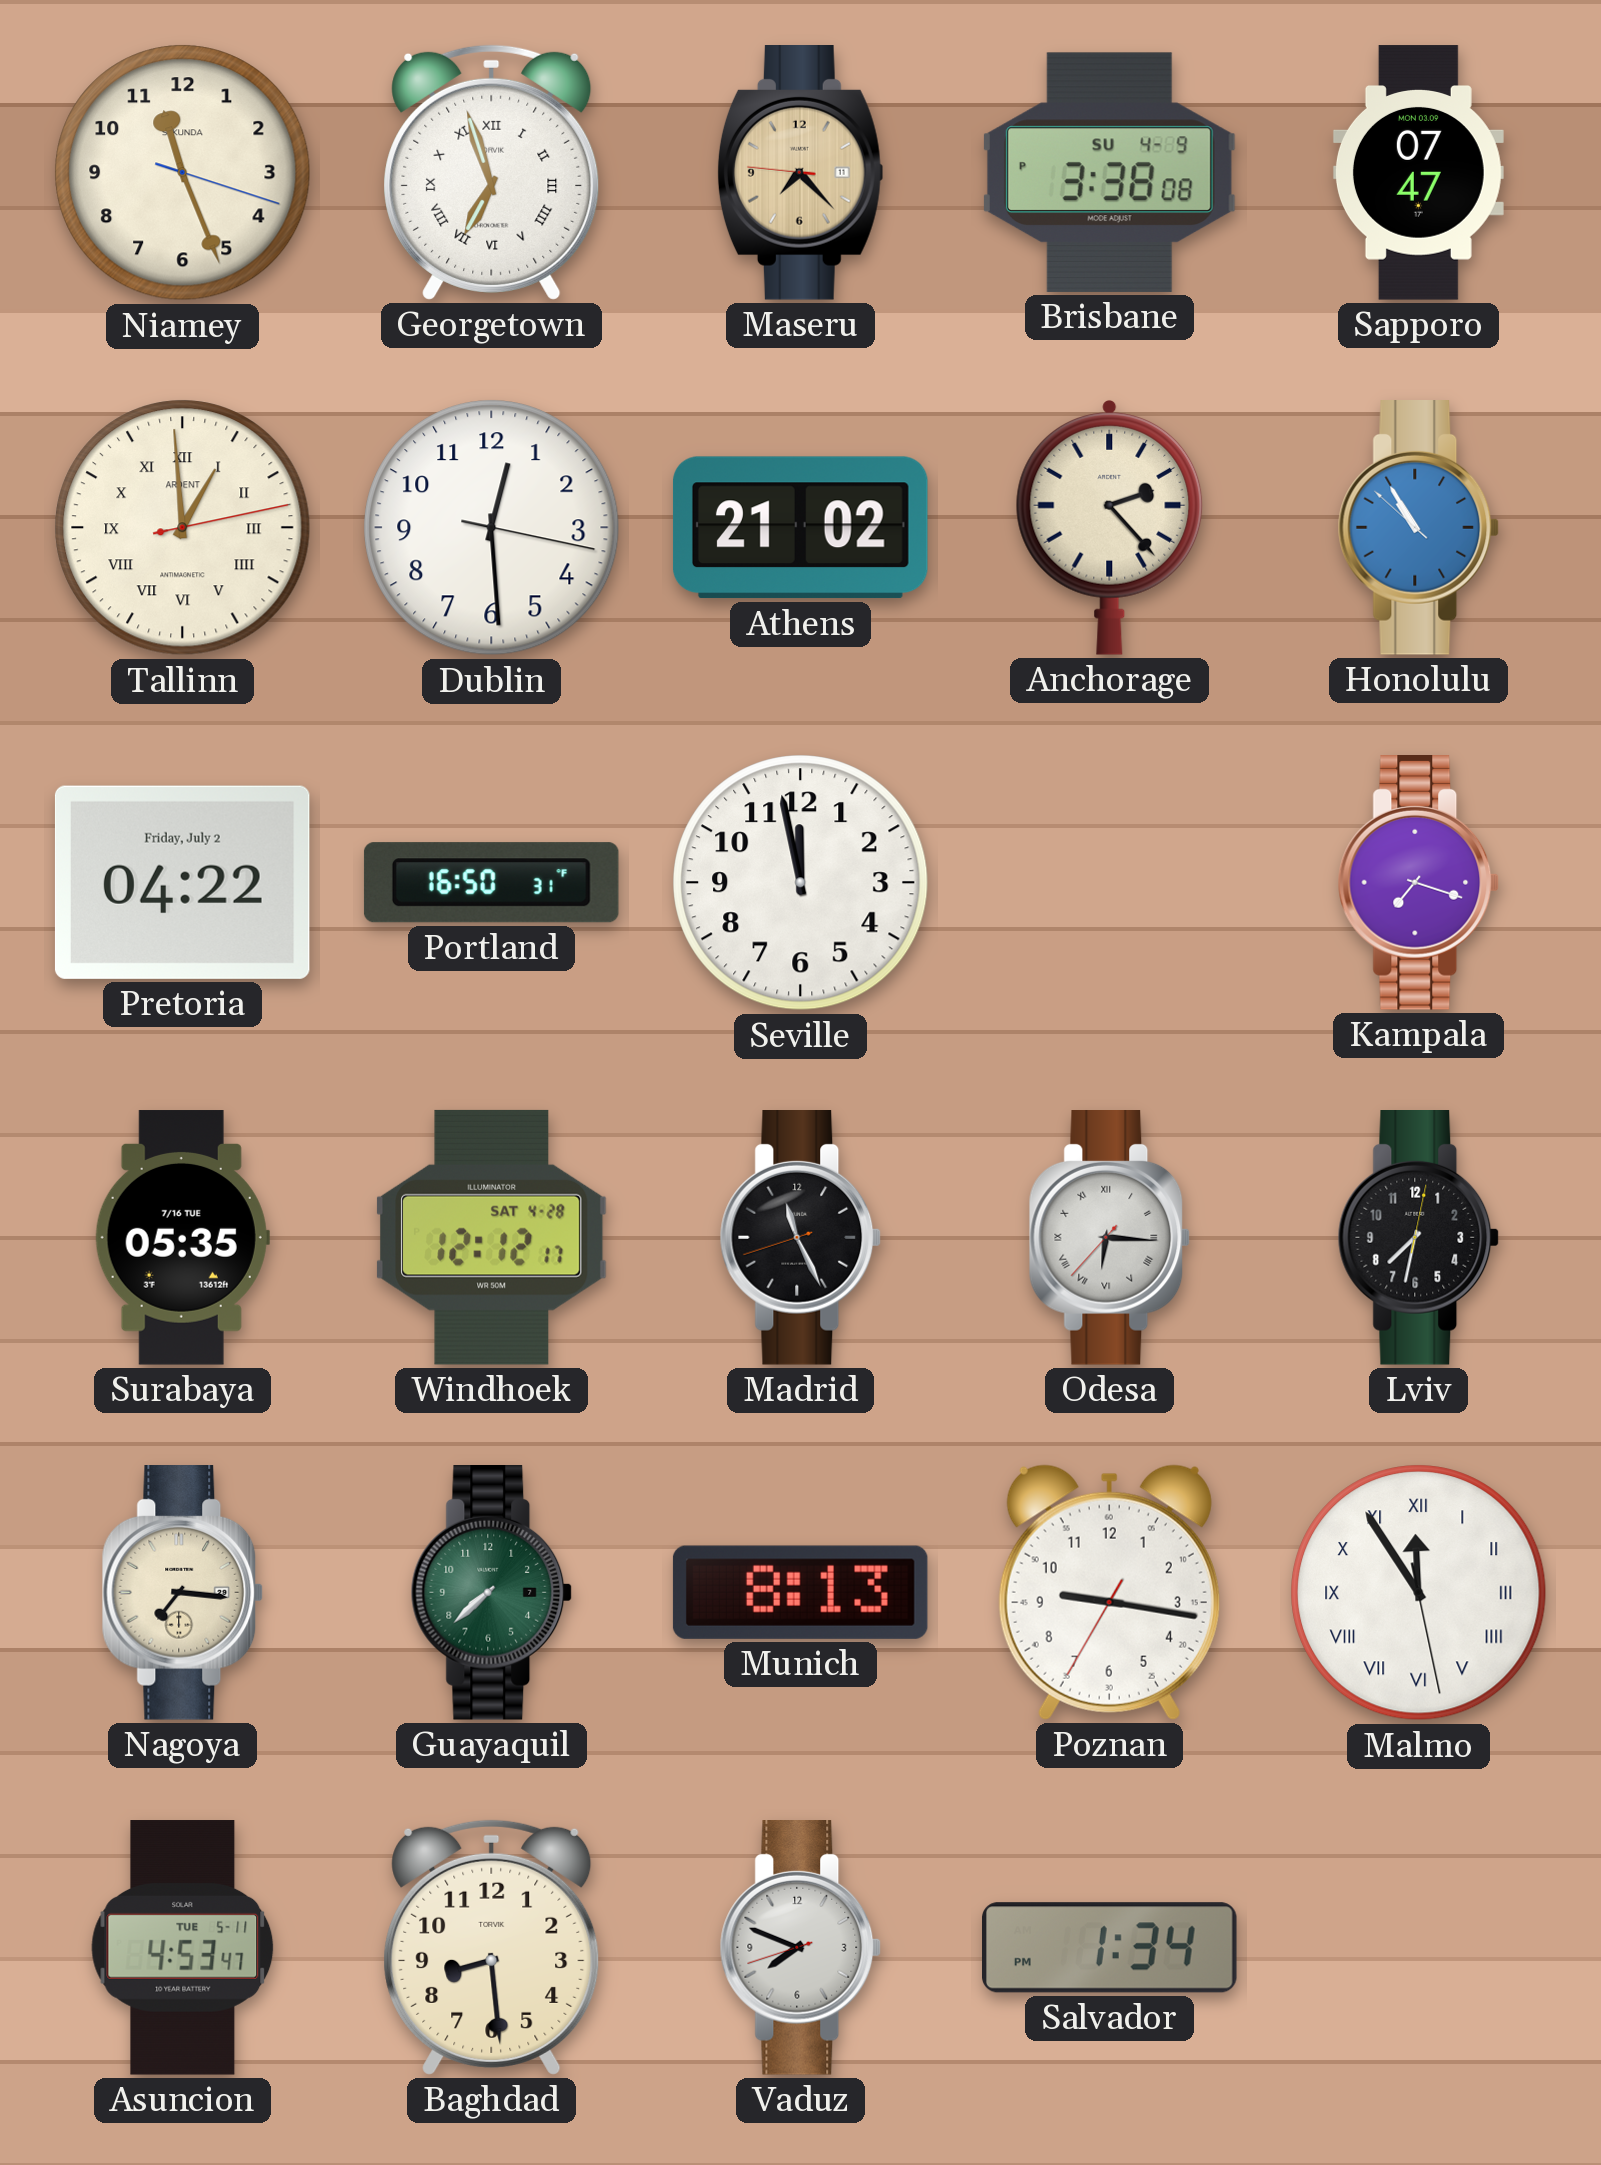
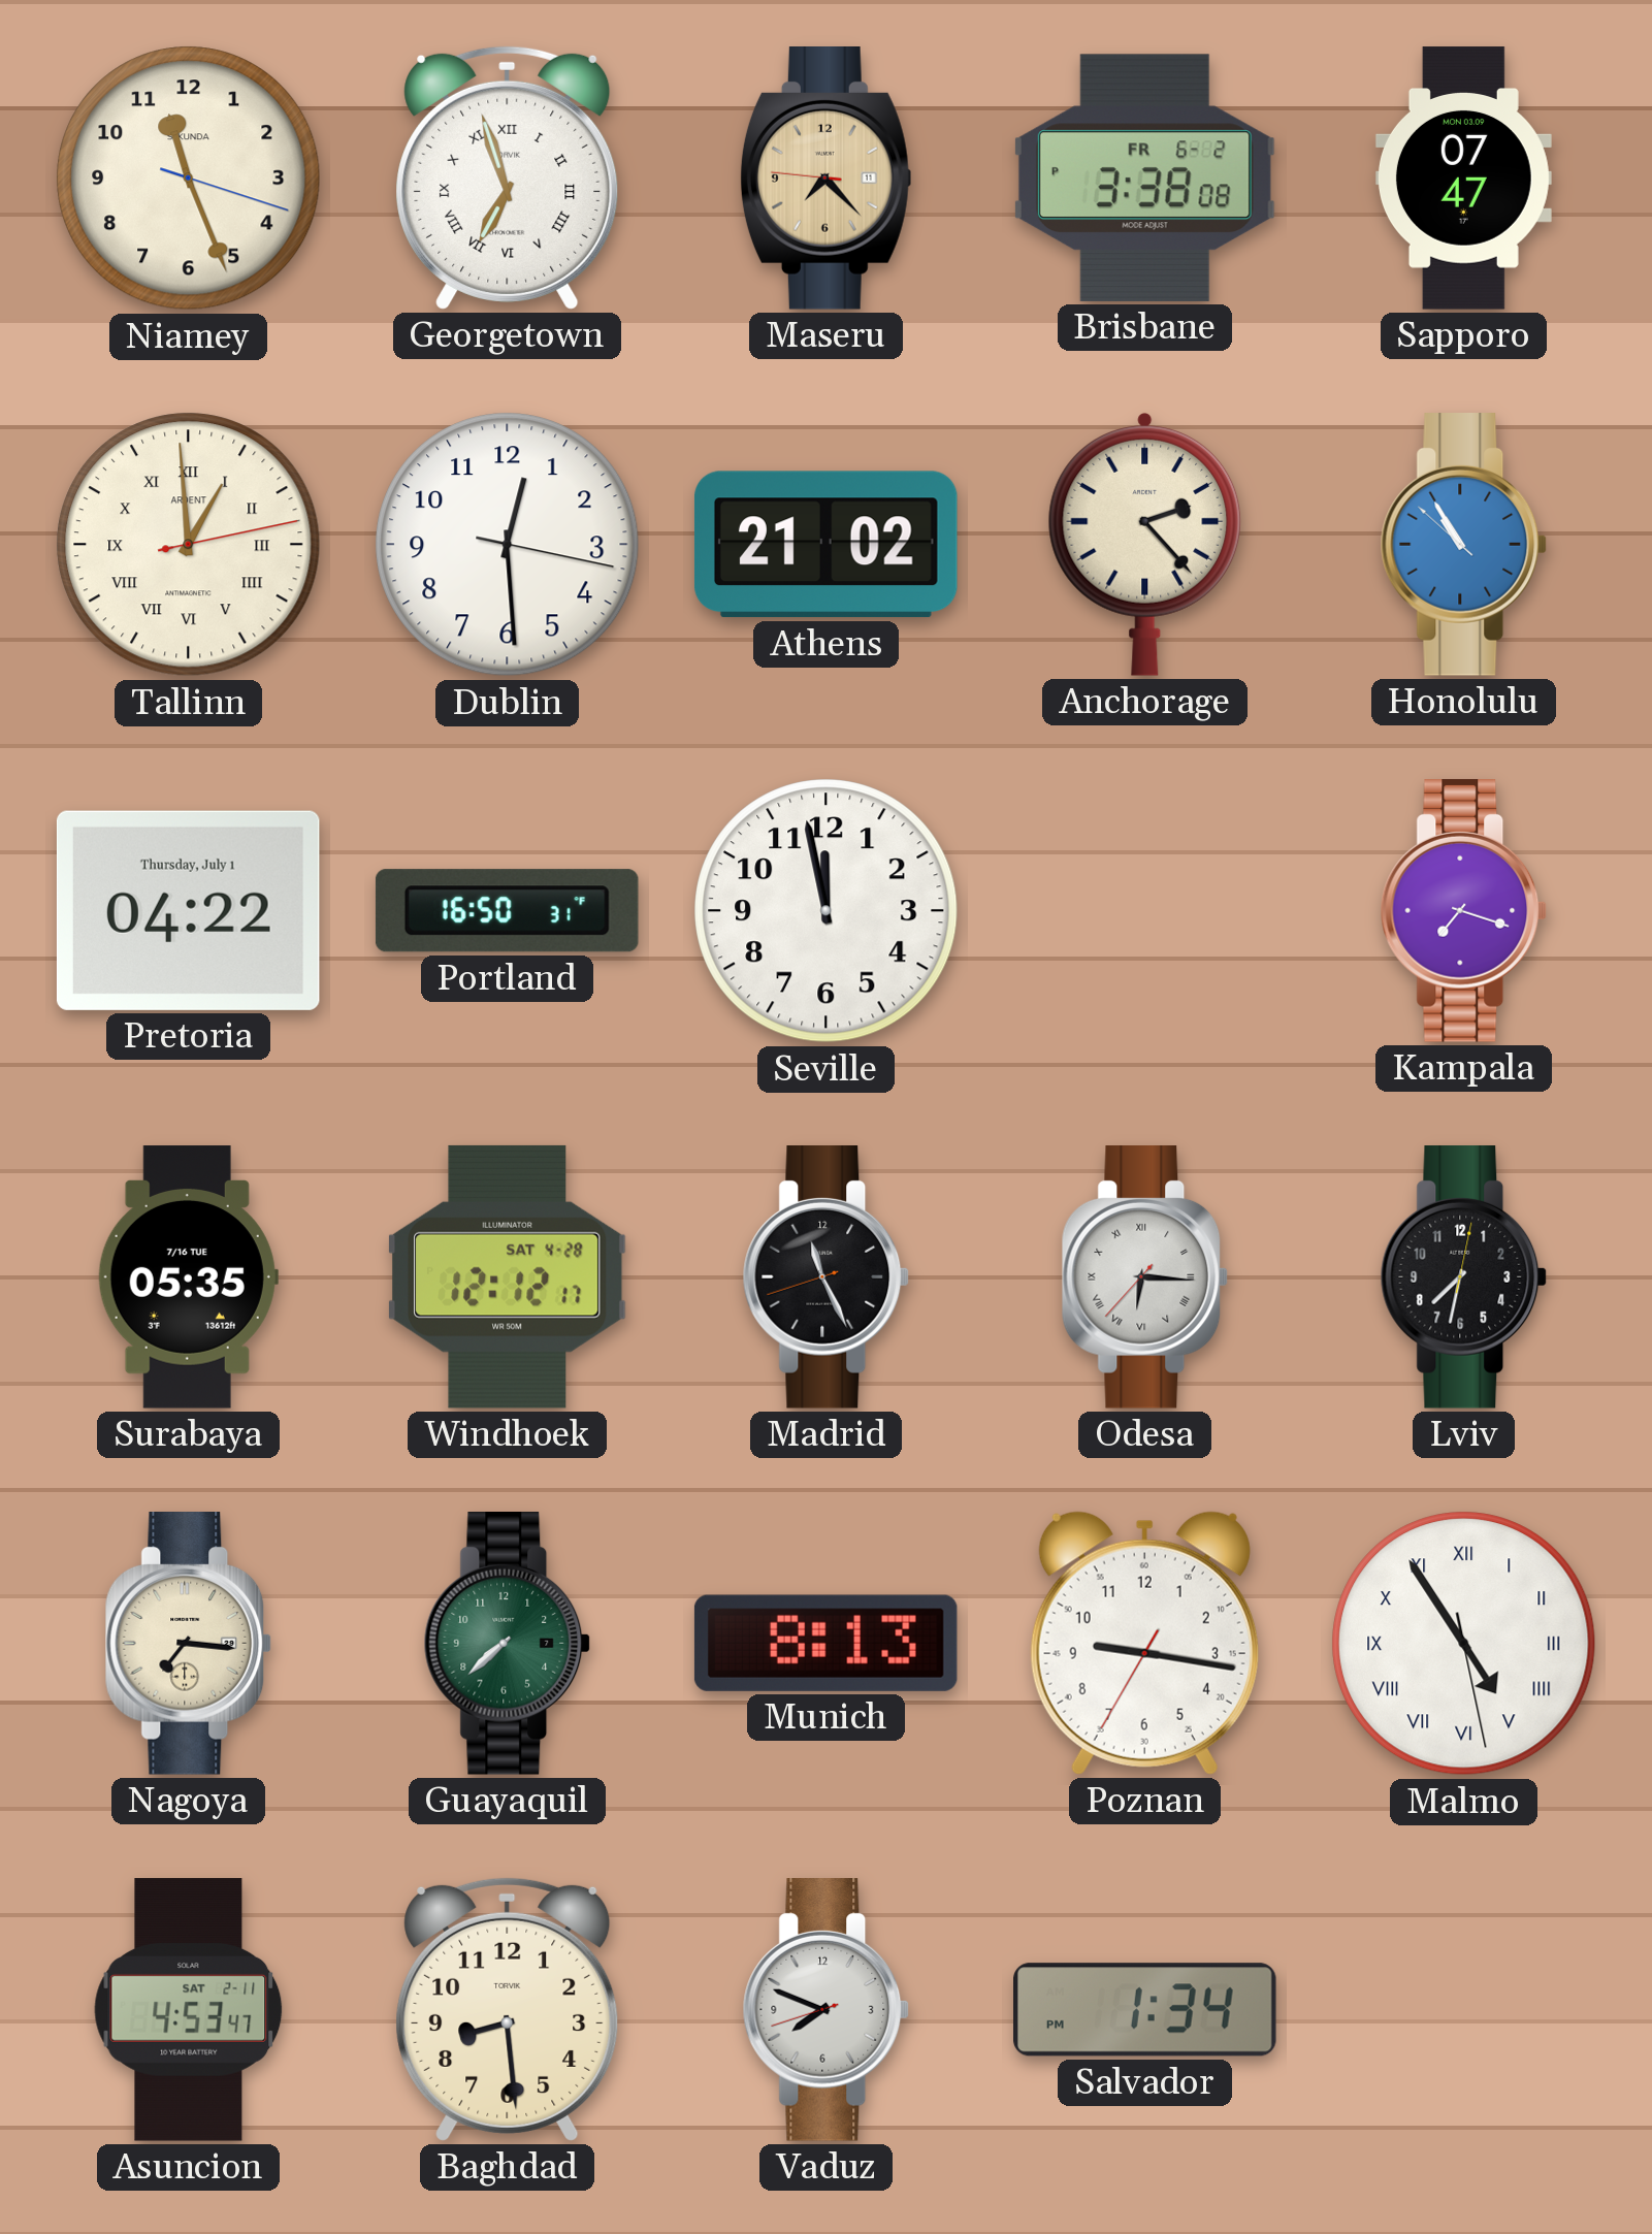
Brisbane date: SU 4-9 -> FR 6-2
Pretoria date: Friday, July 2 -> Thursday, July 1
Malmo: 11:54 -> 4:54
Asuncion date: TUE 5-11 -> SAT 2-11
